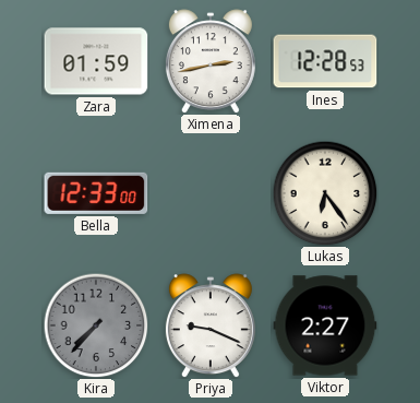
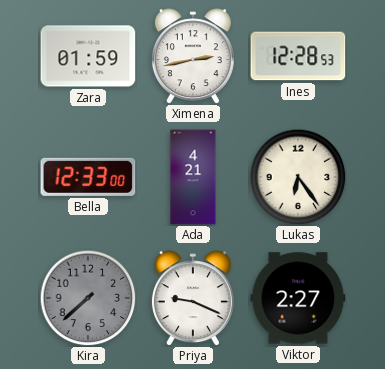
Ada: none -> 4:21
Kira: 7:37 -> 7:38
